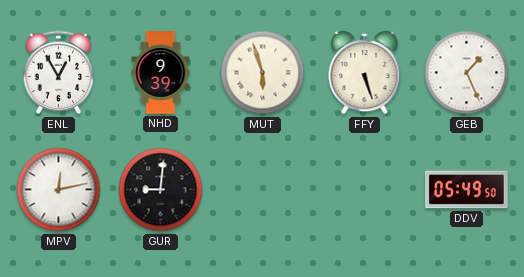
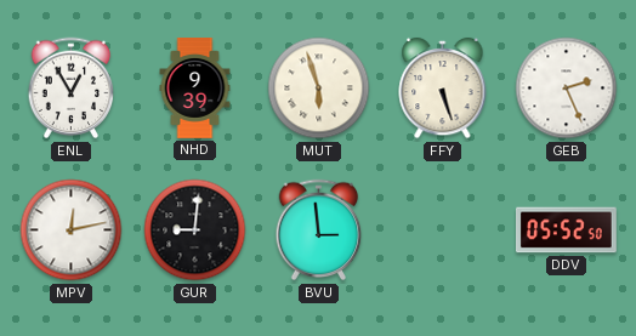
GEB: 1:26 -> 2:26
BVU: none -> 2:59
DDV: 05:49 -> 05:52
